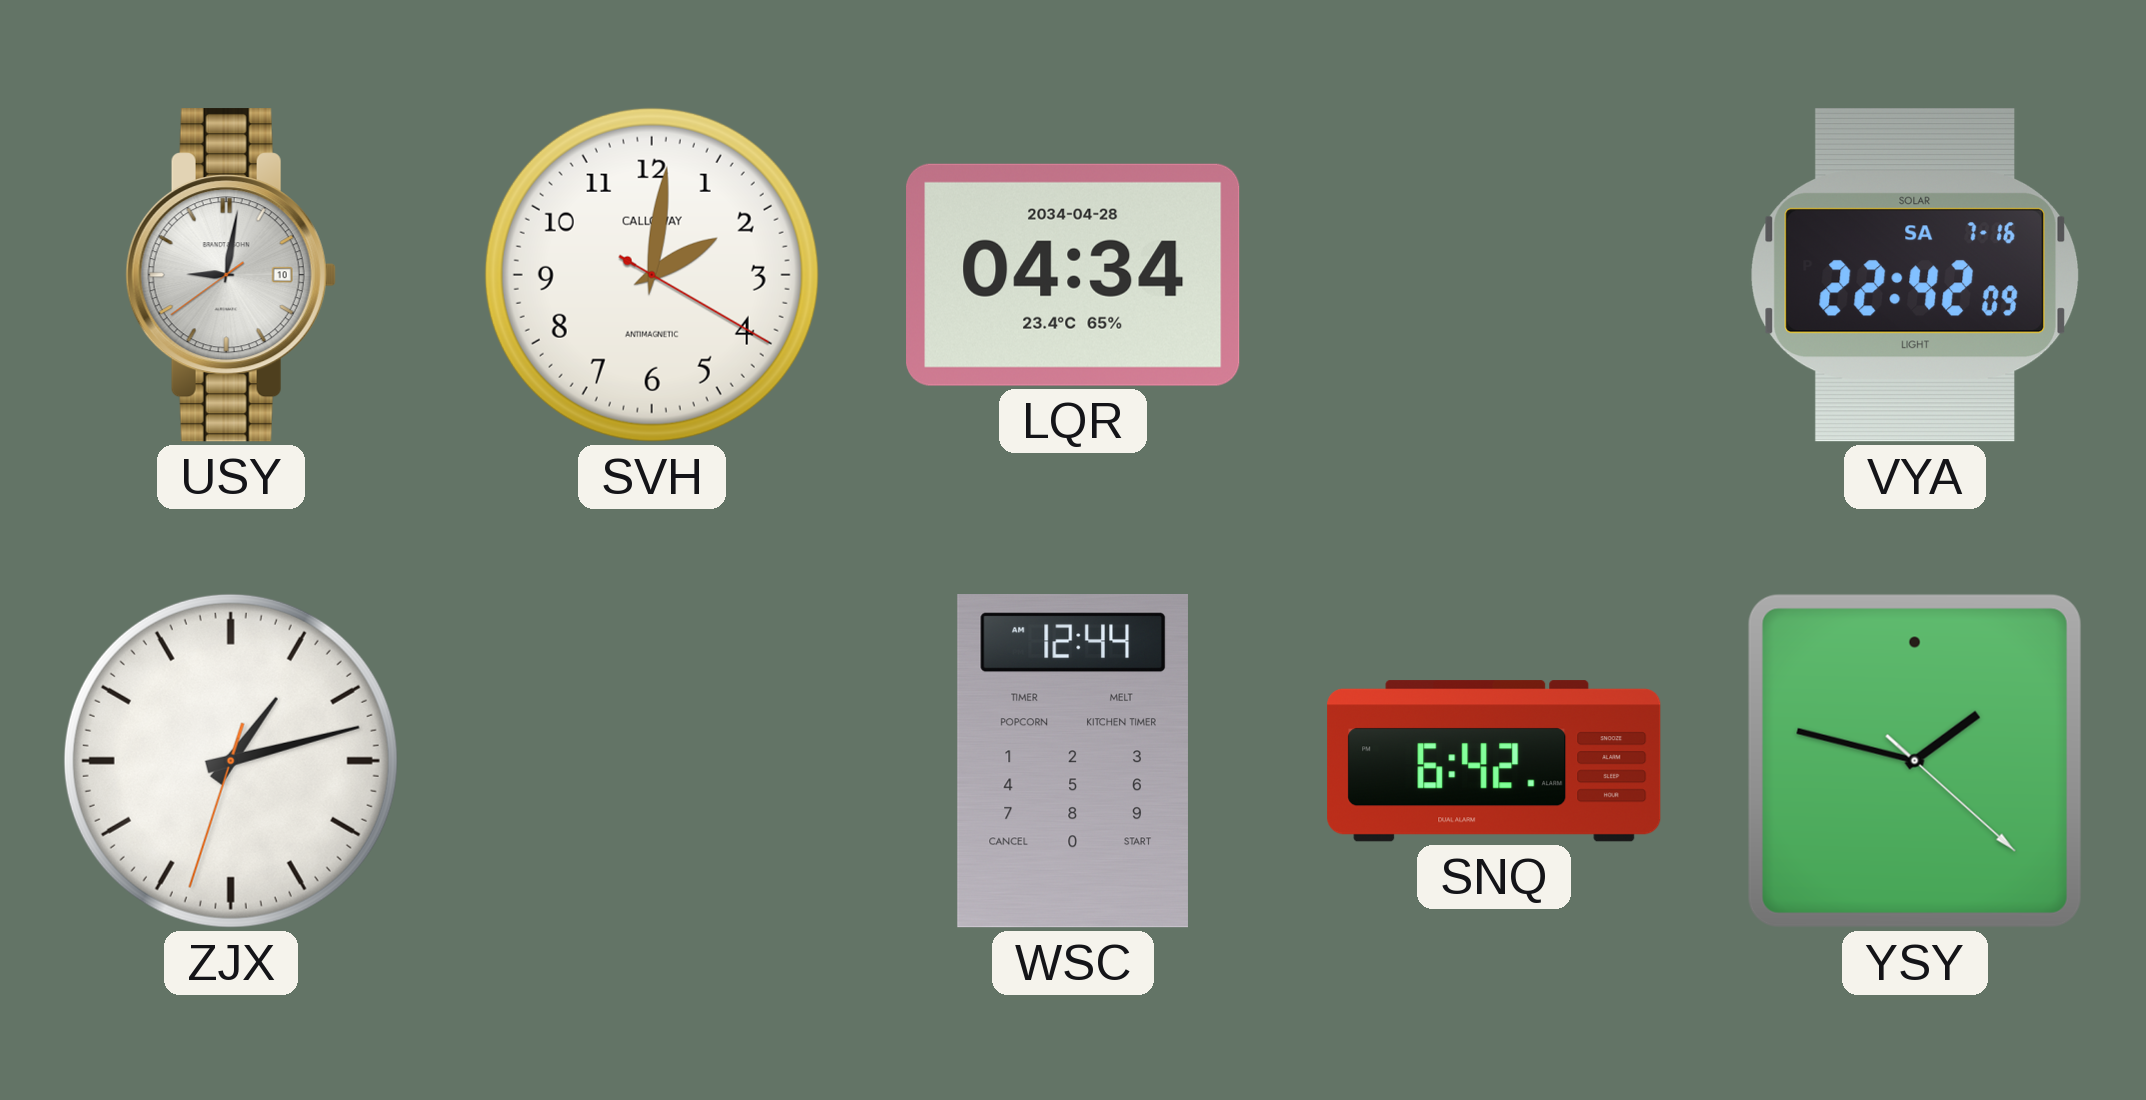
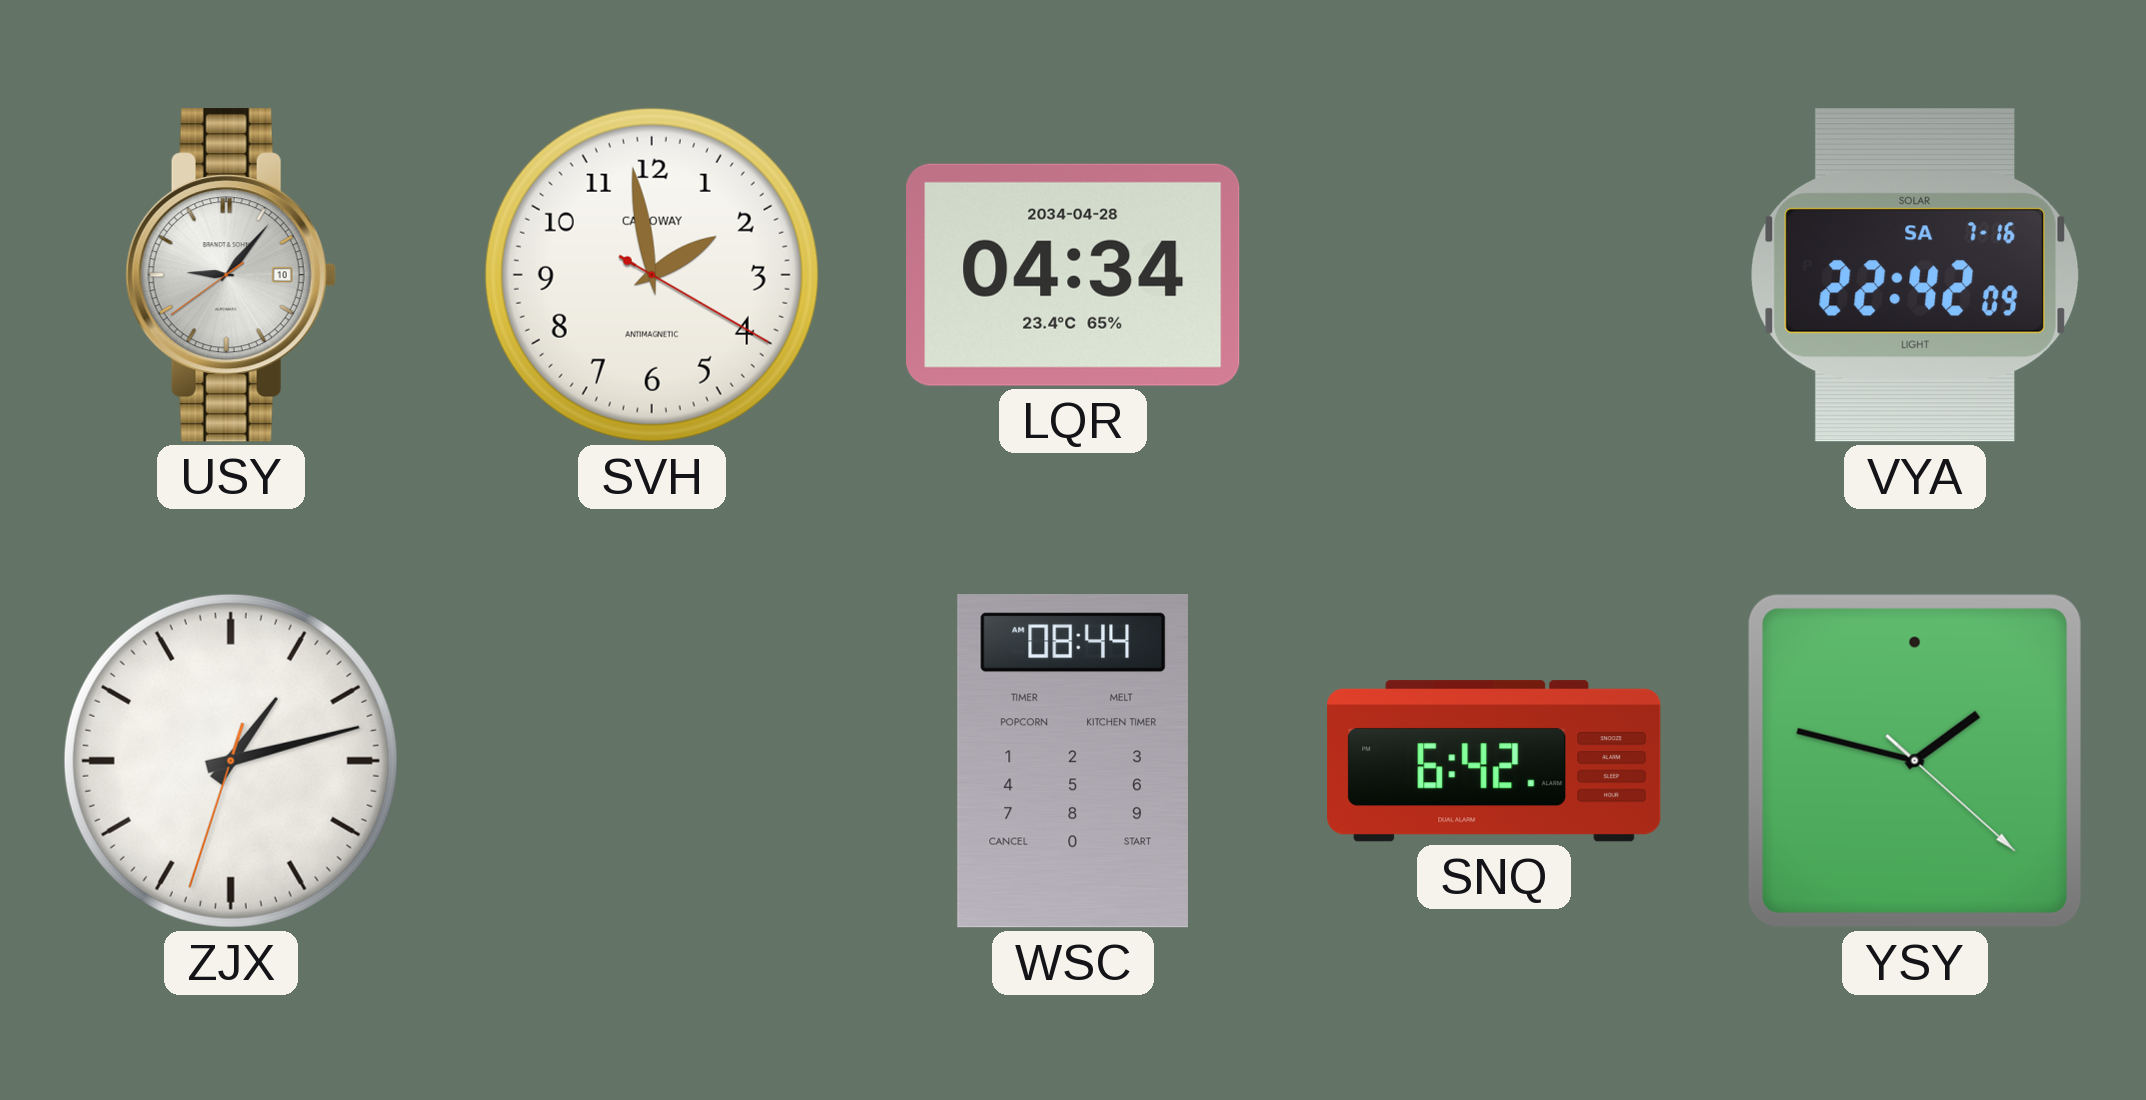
USY: 9:01 -> 9:06
SVH: 2:01 -> 1:58
WSC: 12:44 -> 08:44
